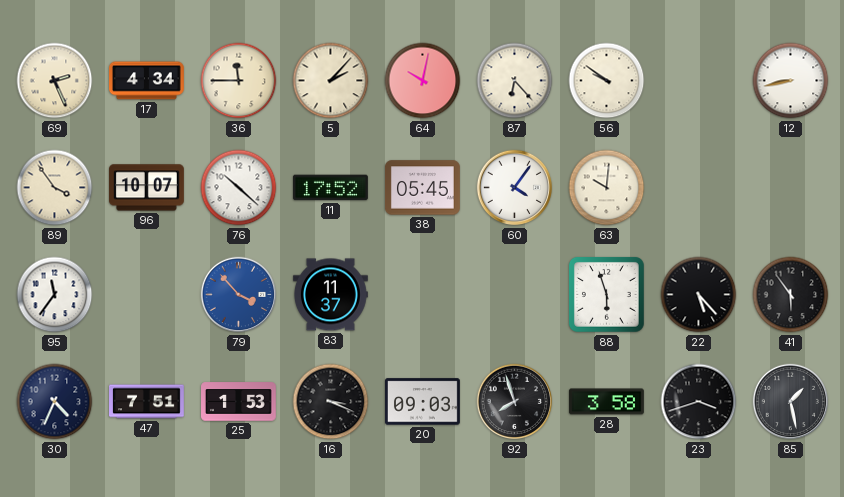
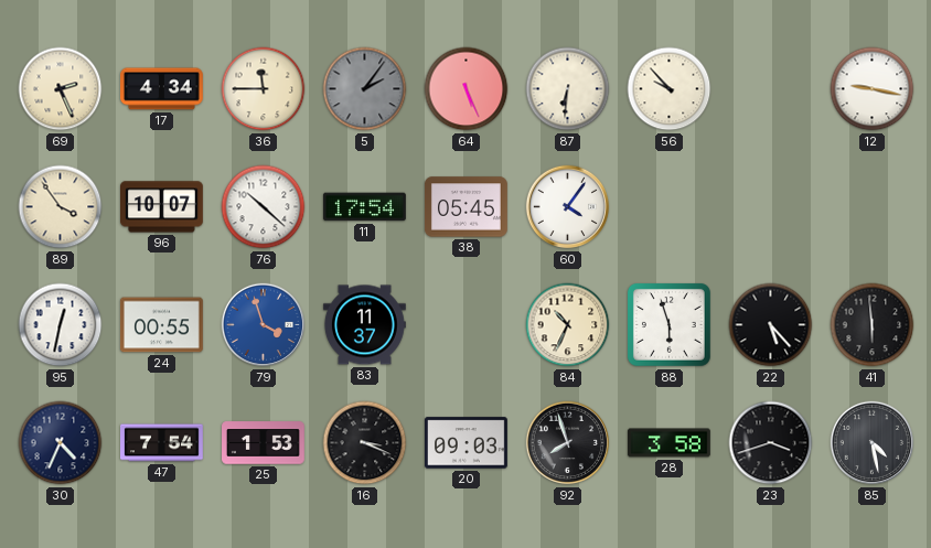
5: 2:07 -> 2:06
5 dial: cream -> grey
64: 10:02 -> 5:26
87: 6:23 -> 6:31
56: 9:51 -> 9:53
12: 8:43 -> 9:17
11: 17:52 -> 17:54
63: 10:01 -> none
95: 11:36 -> 12:32
24: none -> 00:55
79: 3:53 -> 3:57
84: none -> 10:34
41: 5:54 -> 5:59
47: 7:51 -> 7:54
85: 1:28 -> 4:28
